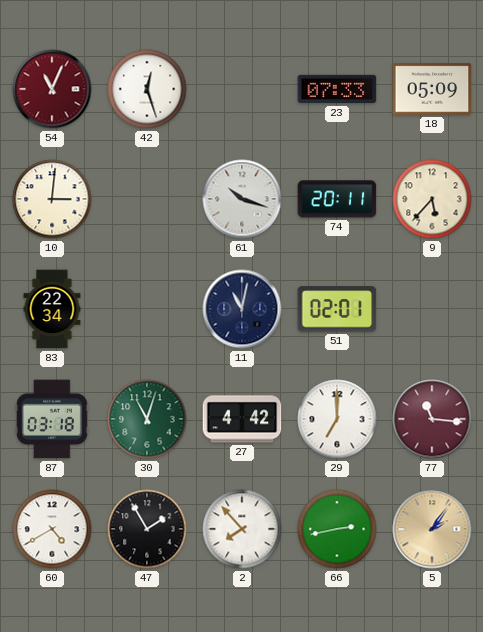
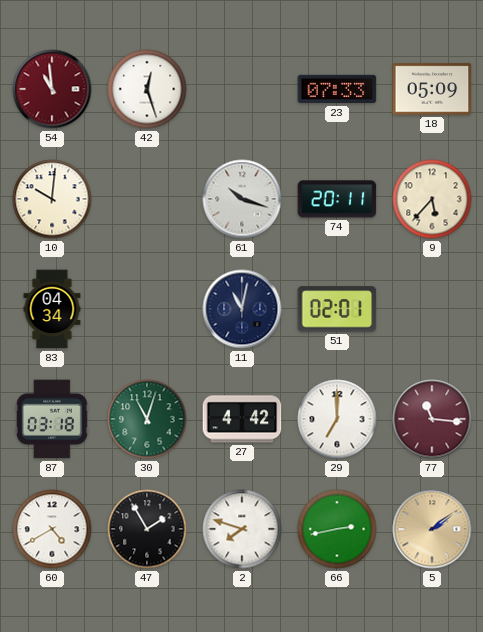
54: 11:04 -> 10:59
10: 3:01 -> 10:01
83: 22:34 -> 04:34
2: 7:53 -> 7:48
5: 2:06 -> 2:09
